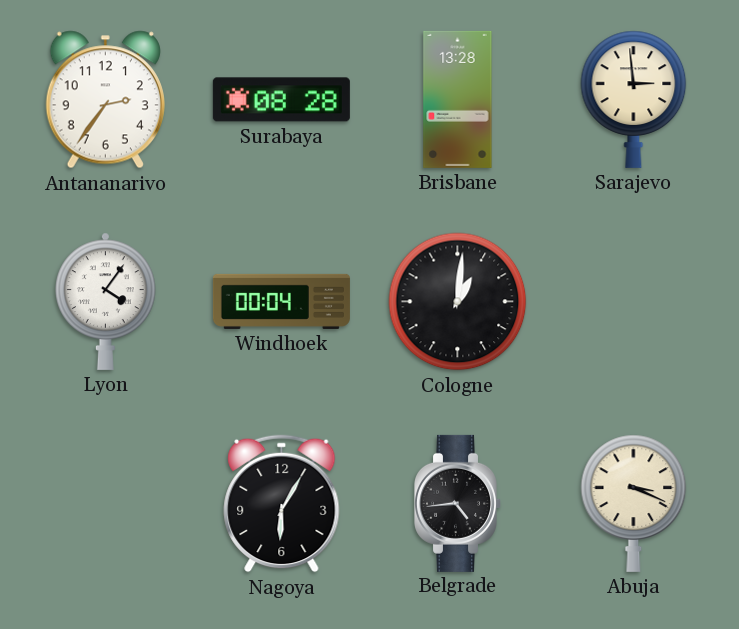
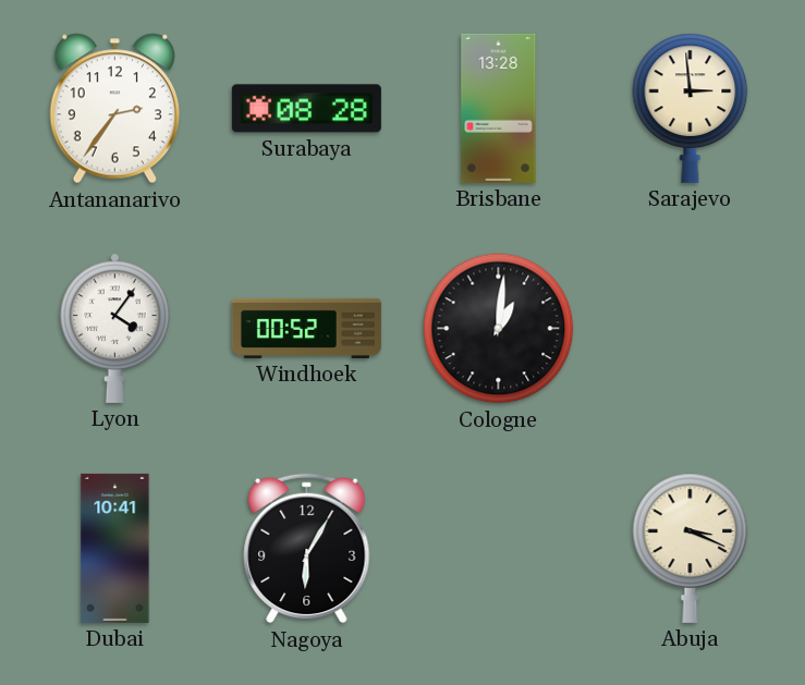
Windhoek: 00:04 -> 00:52
Dubai: none -> 10:41
Belgrade: 4:44 -> none
